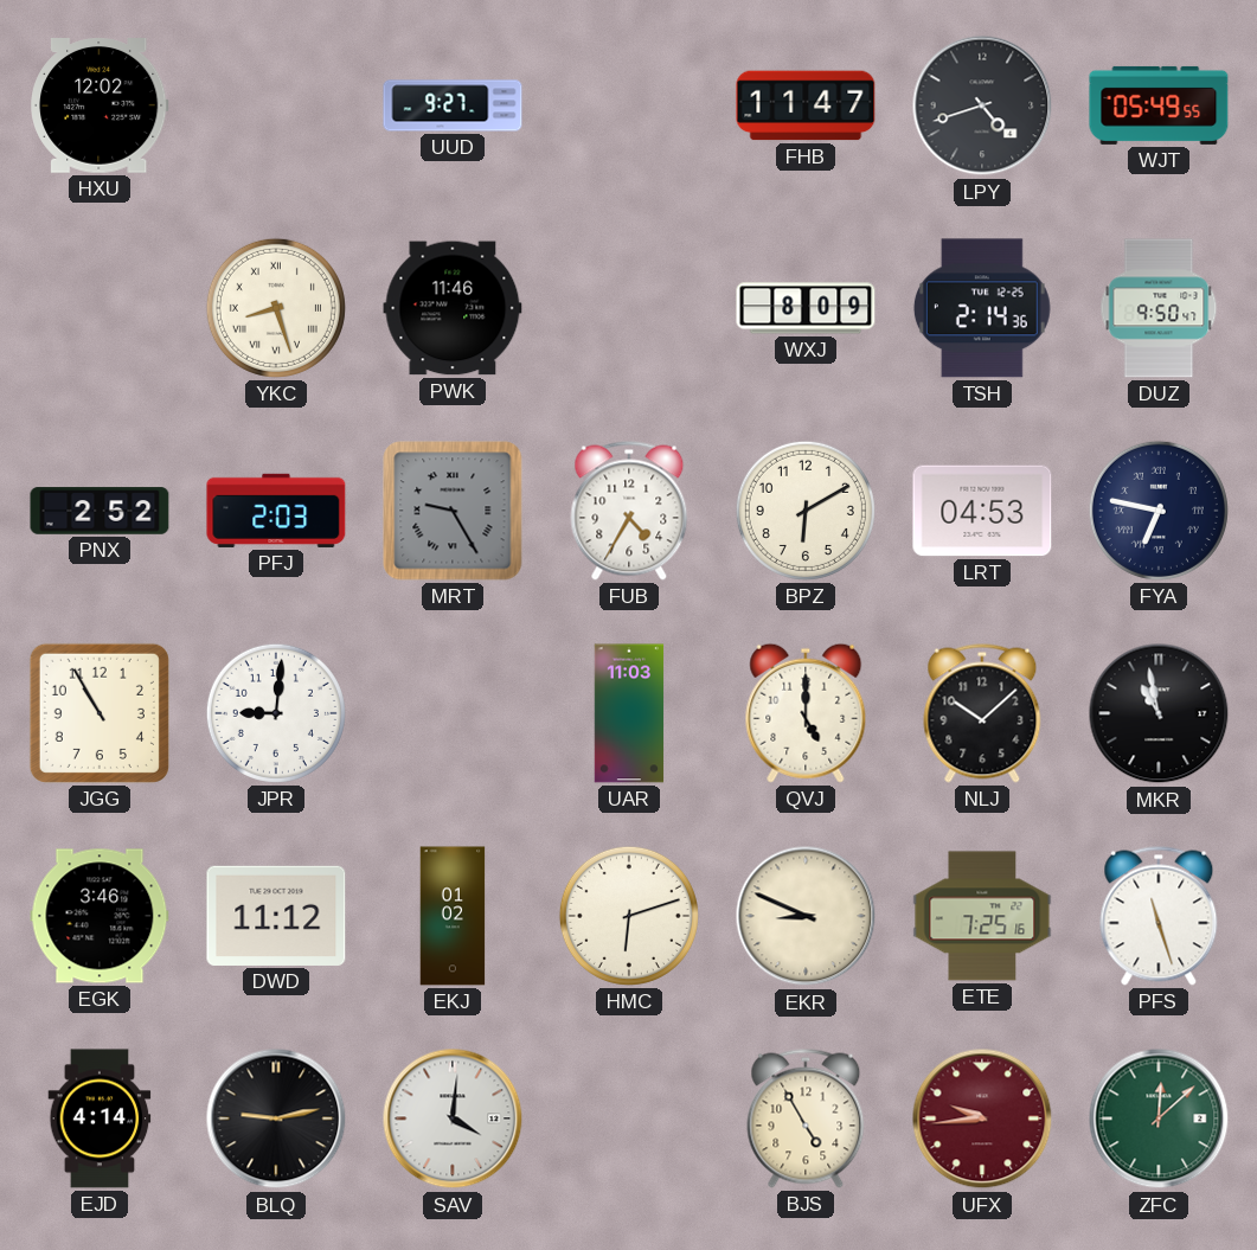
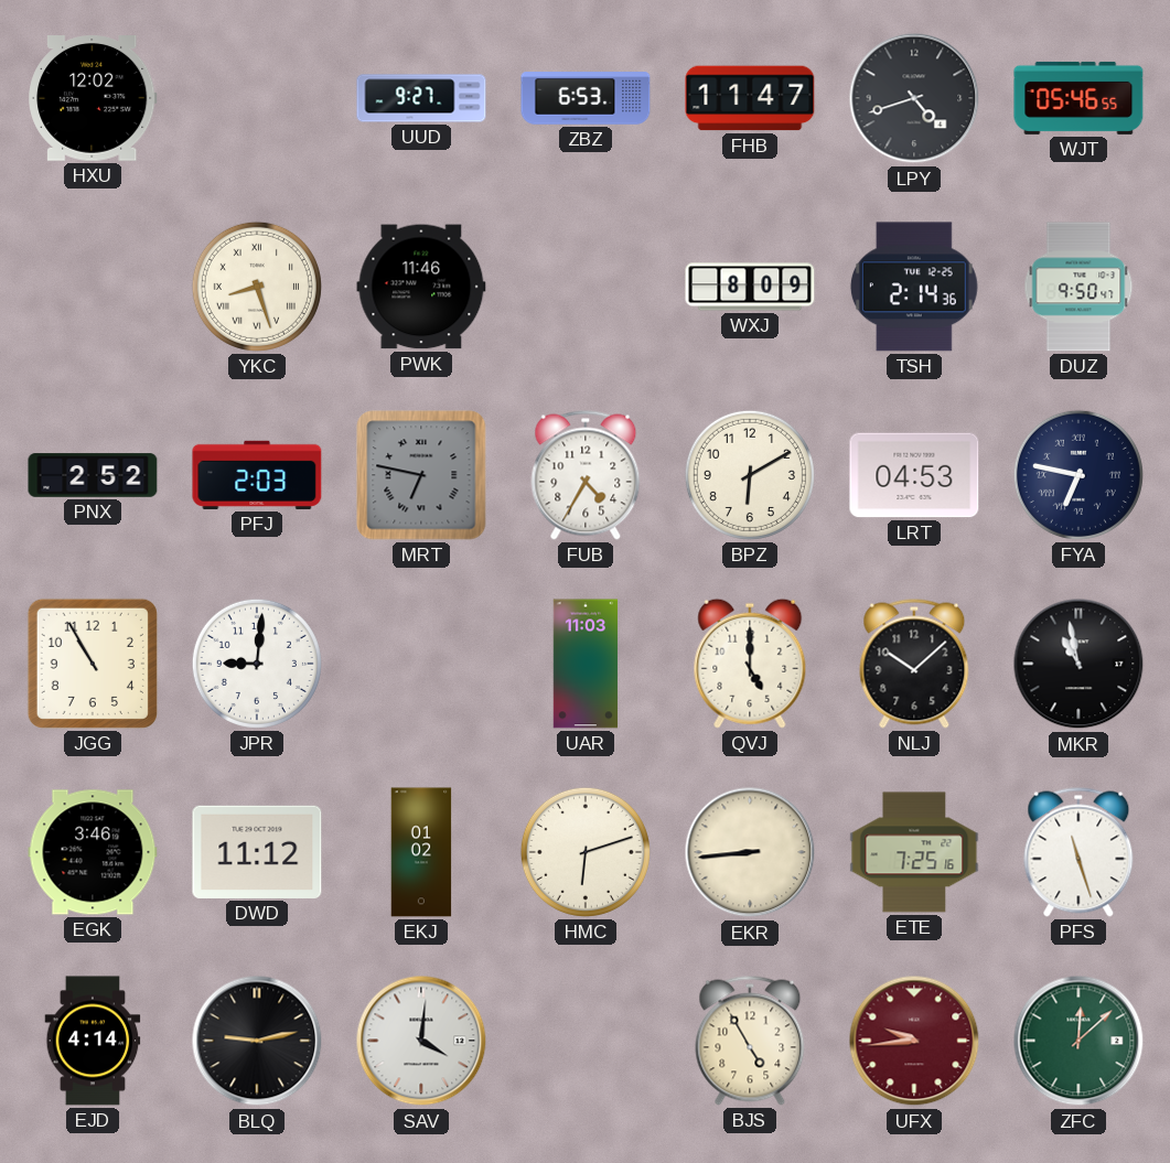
ZBZ: none -> 6:53
WJT: 05:49 -> 05:46
MRT: 9:25 -> 6:47
EKR: 8:49 -> 8:44
